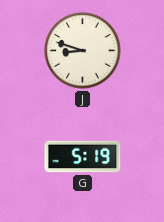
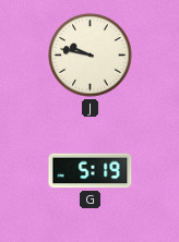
J: 8:48 -> 9:47
